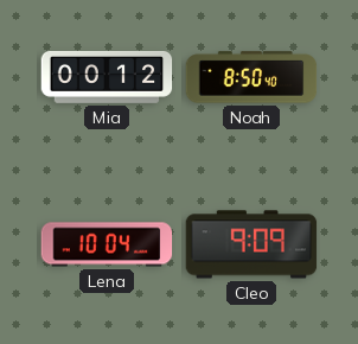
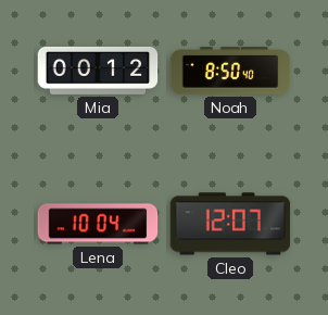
Cleo: 9:09 -> 12:07
